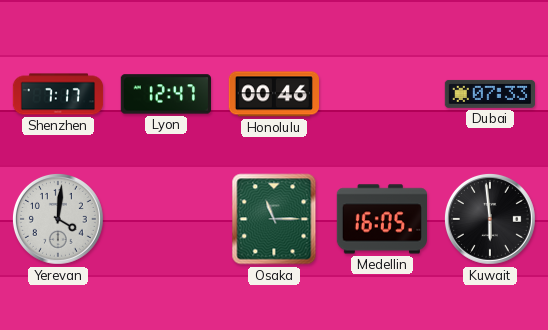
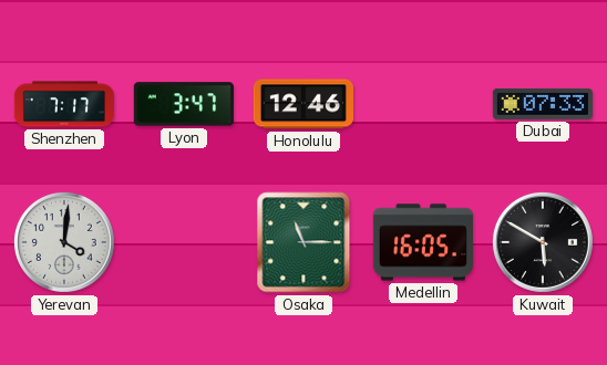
Lyon: 12:47 -> 3:47
Honolulu: 00:46 -> 12:46
Kuwait: 5:59 -> 5:50
